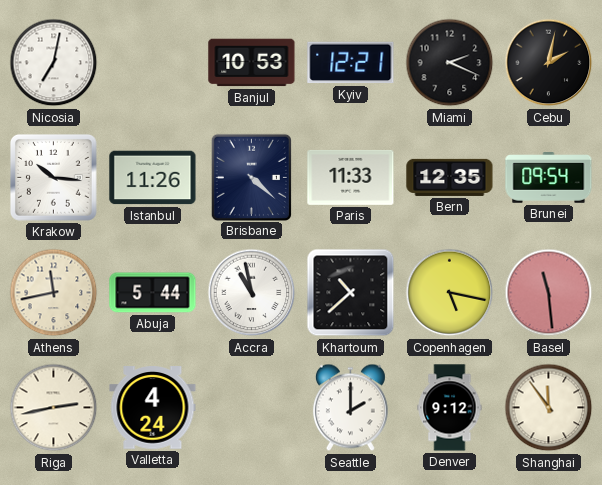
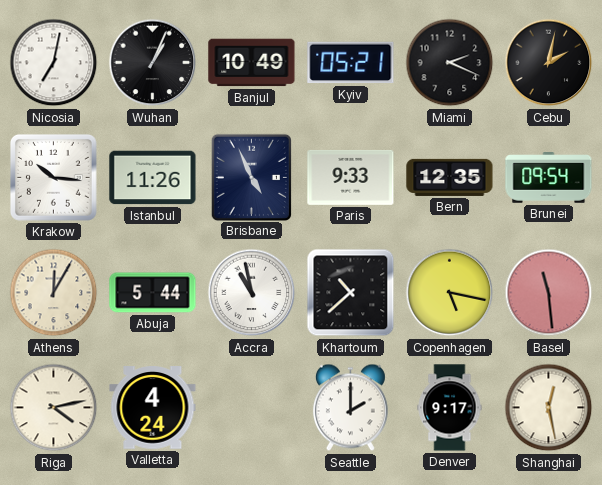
Wuhan: none -> 1:04
Banjul: 10:53 -> 10:49
Kyiv: 12:21 -> 05:21
Brisbane: 4:22 -> 4:56
Paris: 11:33 -> 9:33
Athens: 11:43 -> 12:05
Riga: 2:43 -> 4:13
Denver: 9:12 -> 9:17
Shanghai: 11:54 -> 12:28
